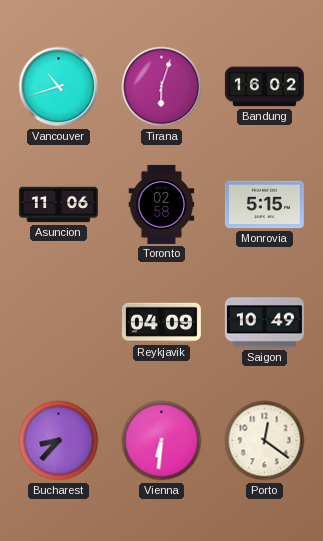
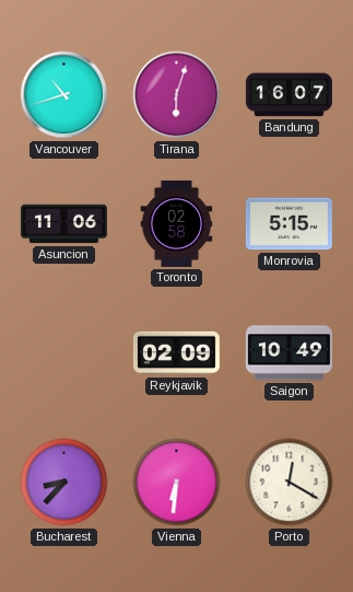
Bandung: 16:02 -> 16:07
Reykjavik: 04:09 -> 02:09
Porto: 12:21 -> 12:20
